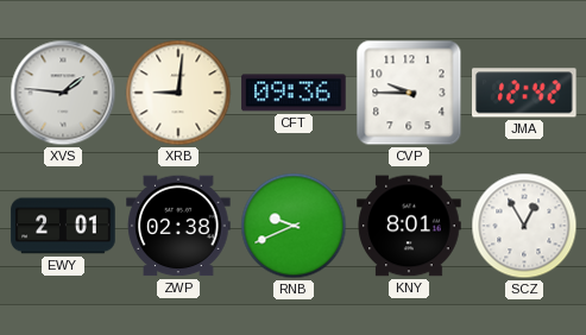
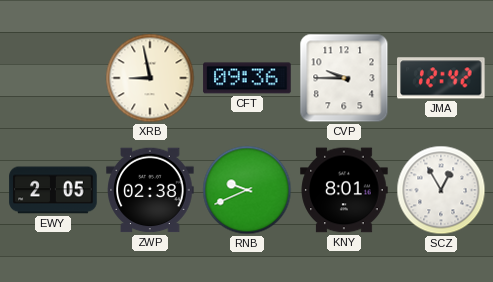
XVS: 1:46 -> none
XRB: 9:01 -> 8:58
EWY: 2:01 -> 2:05
